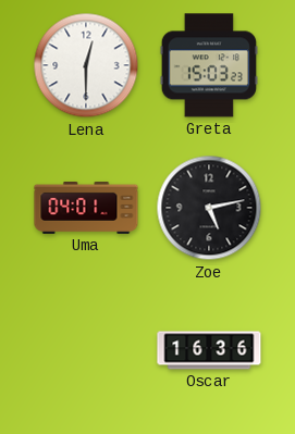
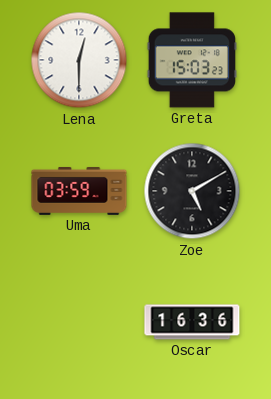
Uma: 04:01 -> 03:59
Zoe: 5:13 -> 5:10
